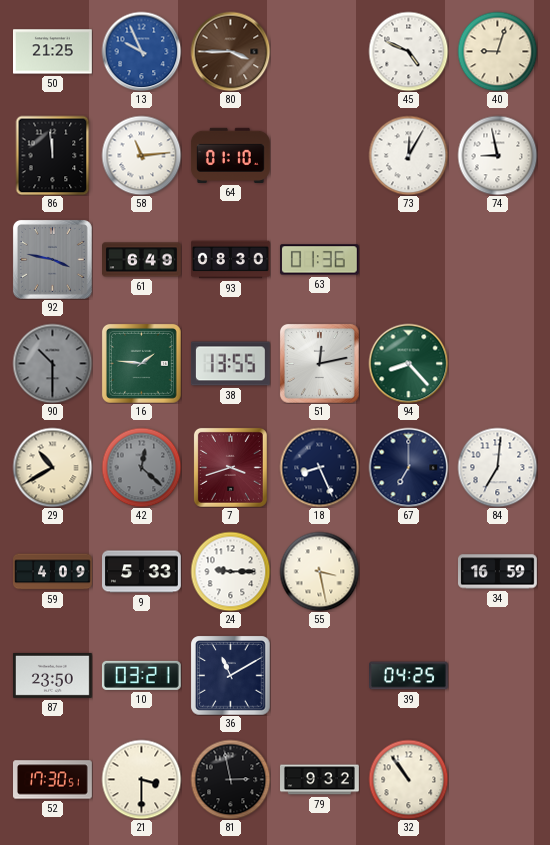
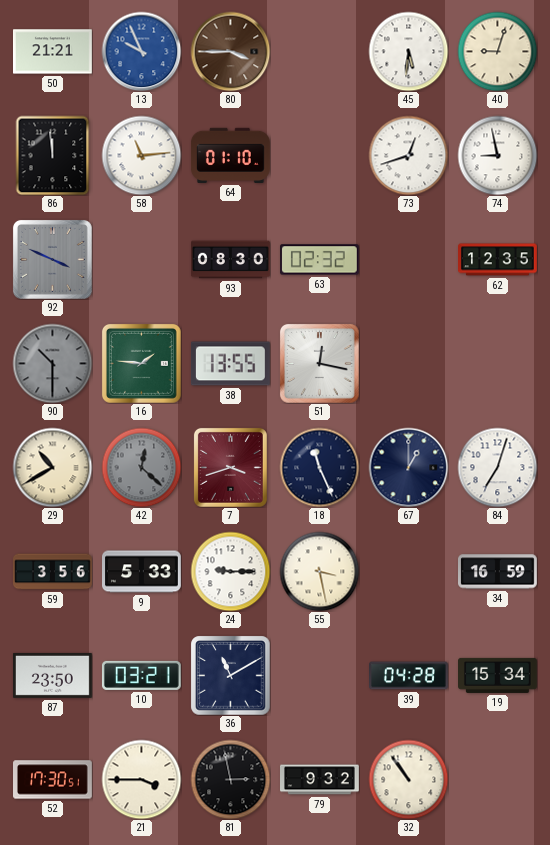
50: 21:25 -> 21:21
45: 4:49 -> 5:31
73: 12:05 -> 12:42
92: 3:47 -> 3:49
61: 6:49 -> none
63: 01:36 -> 02:32
62: none -> 12:35
51: 12:13 -> 12:17
94: 8:23 -> none
18: 8:26 -> 11:26
67: 7:00 -> 1:00
84: 7:01 -> 7:03
59: 4:09 -> 3:56
39: 04:25 -> 04:28
19: none -> 15:34
21: 3:30 -> 3:45
